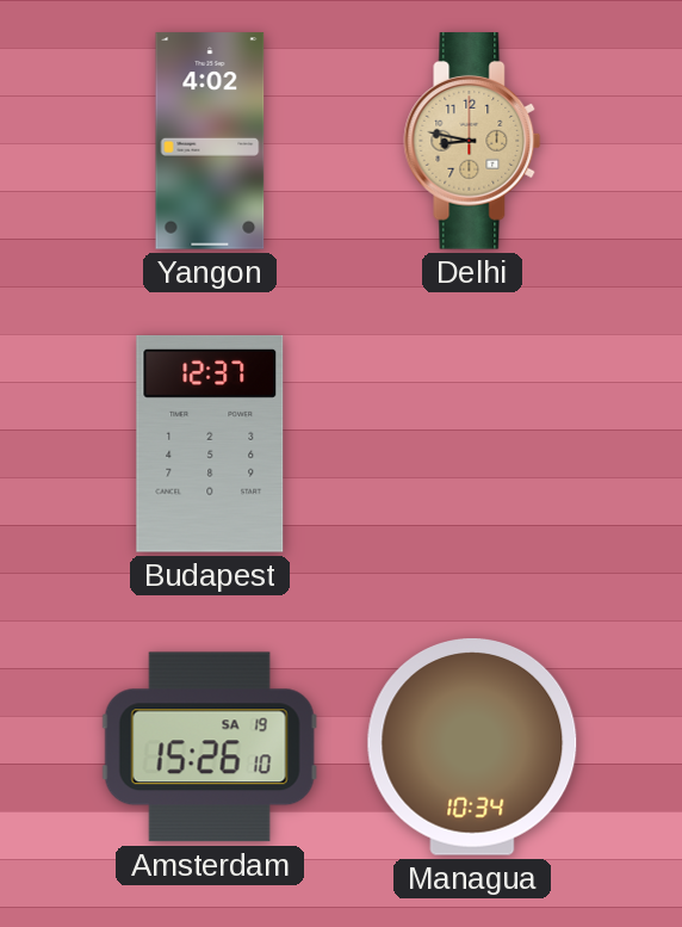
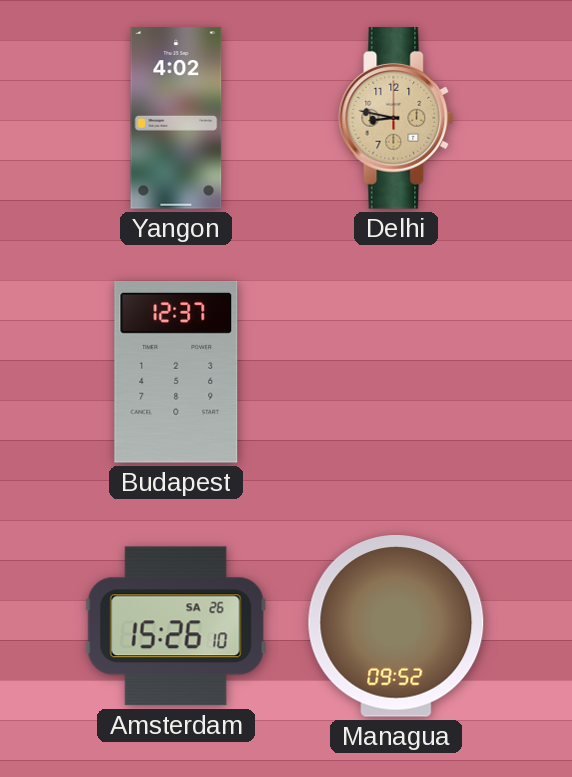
Amsterdam date: SA 19 -> SA 26
Managua: 10:34 -> 09:52
